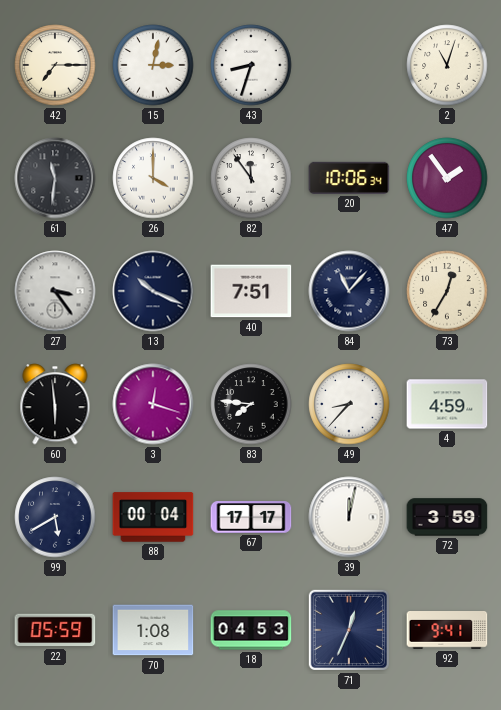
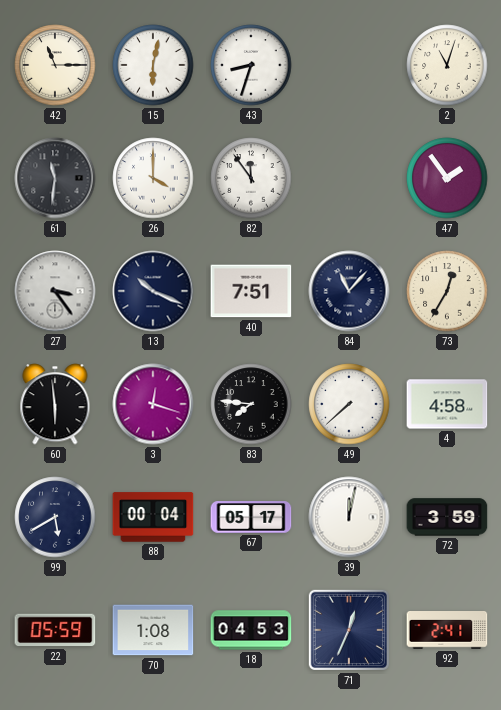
42: 7:15 -> 11:15
15: 3:02 -> 6:02
20: 10:06 -> none
49: 8:37 -> 7:38
4: 4:59 -> 4:58
67: 17:17 -> 05:17
92: 9:41 -> 2:41
